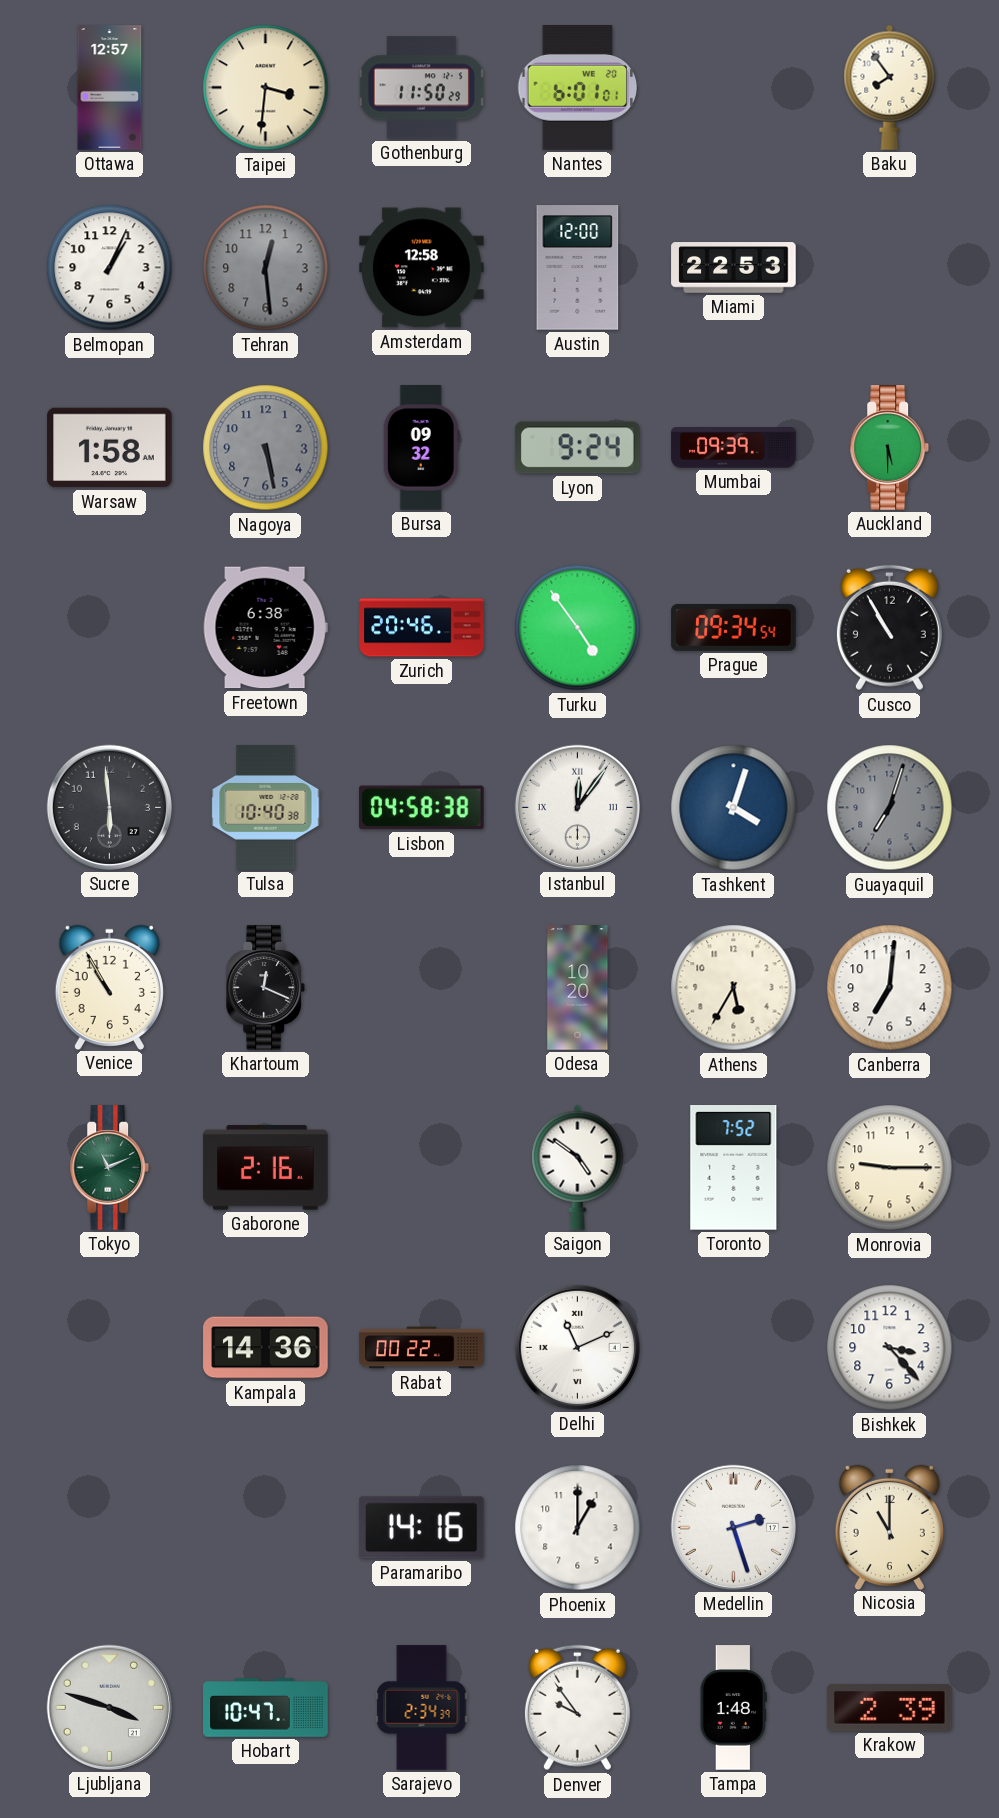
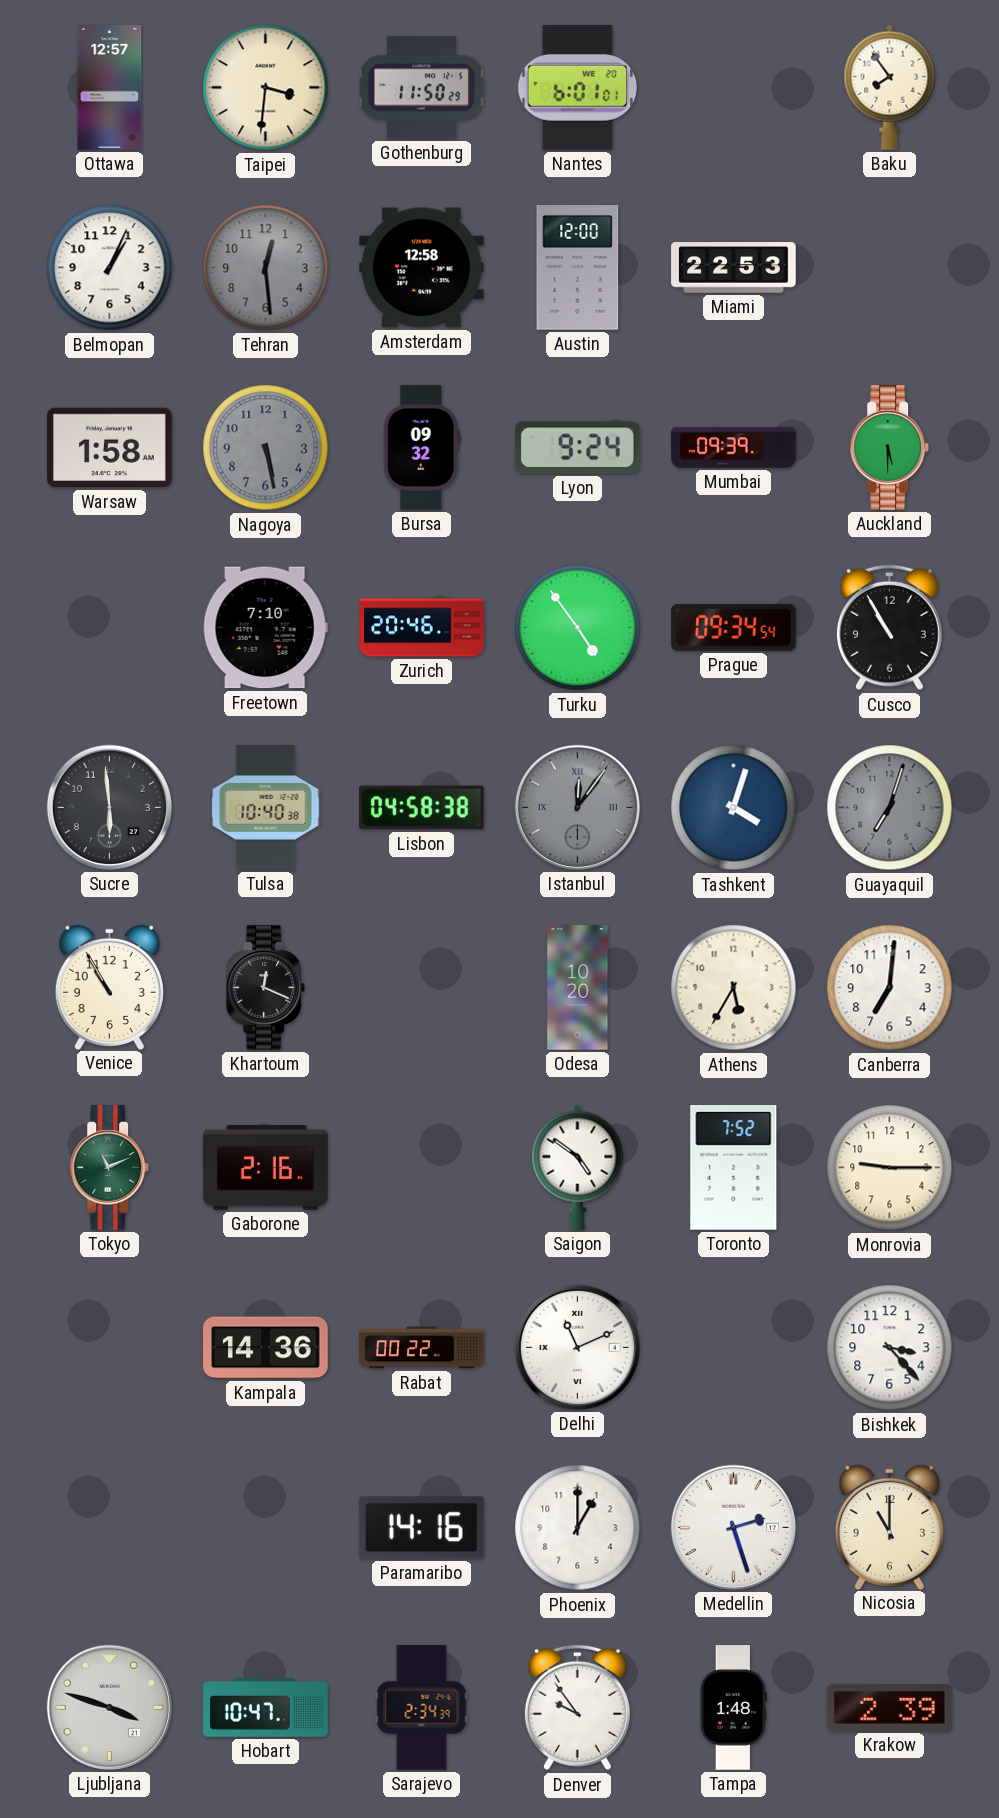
Freetown: 6:38 -> 7:10
Istanbul dial: white -> grey
